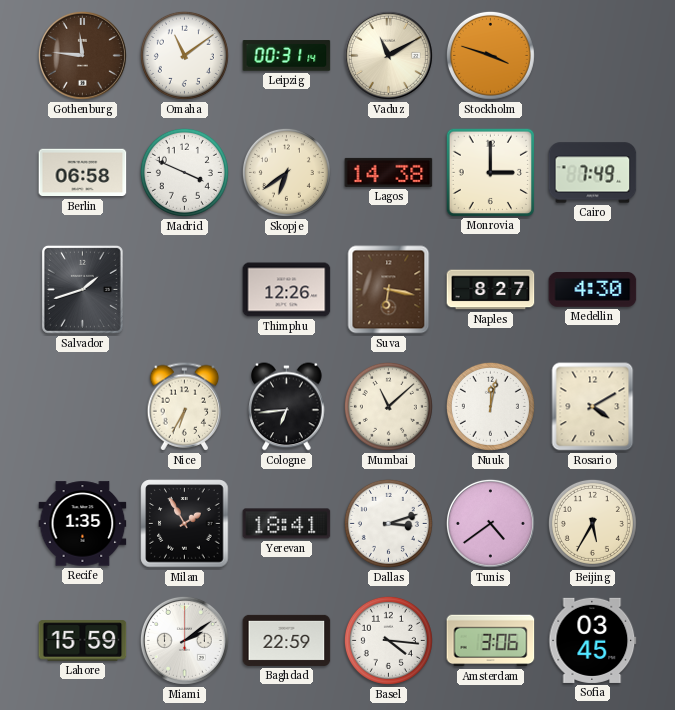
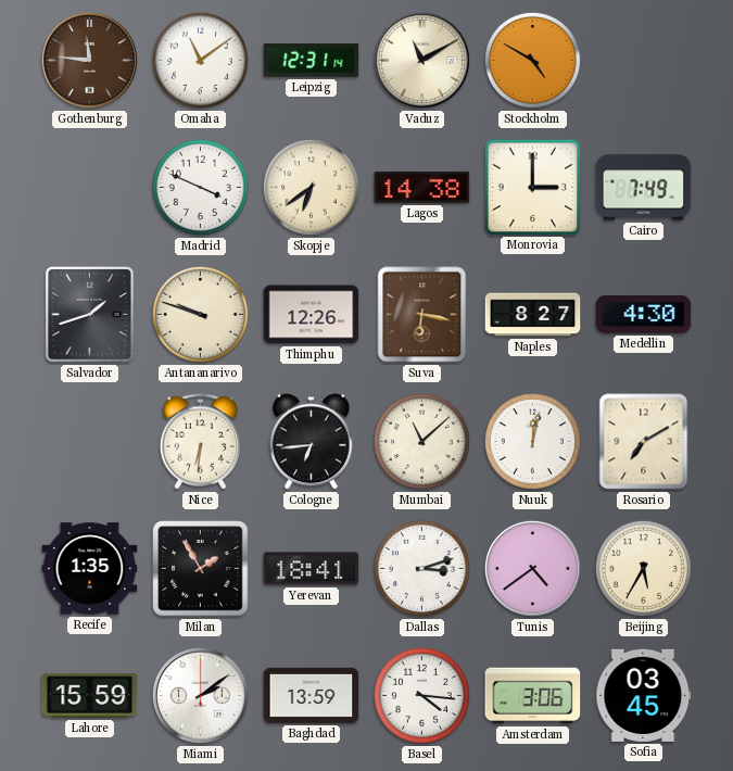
Leipzig: 00:31 -> 12:31
Stockholm: 3:48 -> 4:50
Berlin: 06:58 -> none
Antananarivo: none -> 9:48
Nice: 6:35 -> 6:31
Rosario: 4:10 -> 7:10
Baghdad: 22:59 -> 13:59
